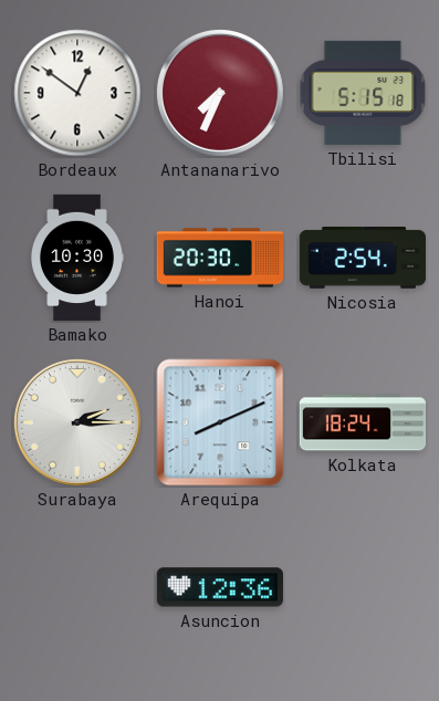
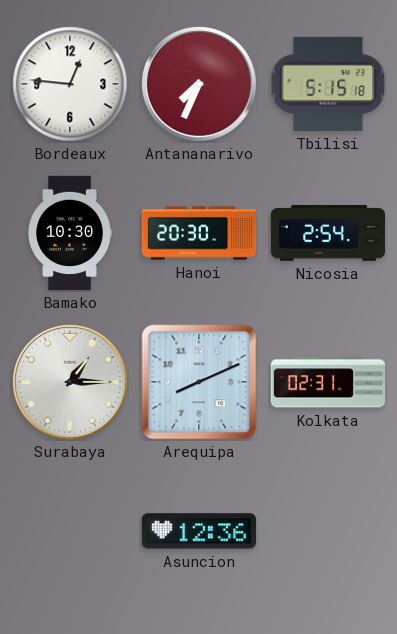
Bordeaux: 12:51 -> 12:46
Surabaya: 2:15 -> 1:15
Kolkata: 18:24 -> 02:31
